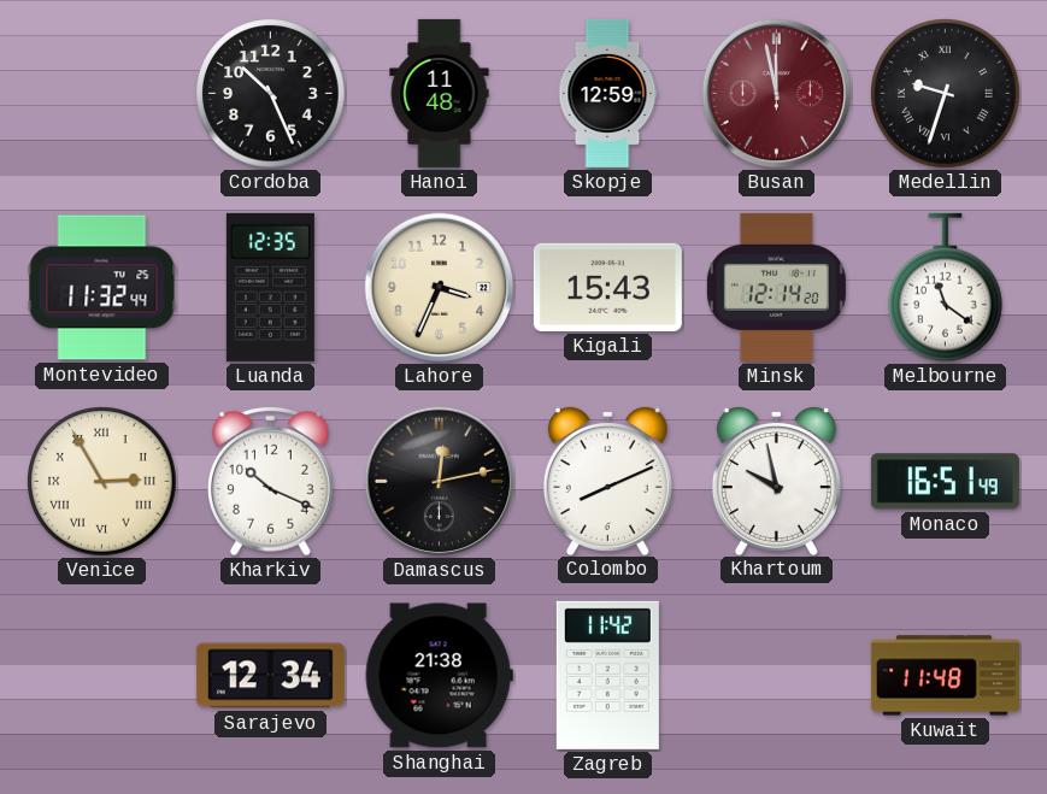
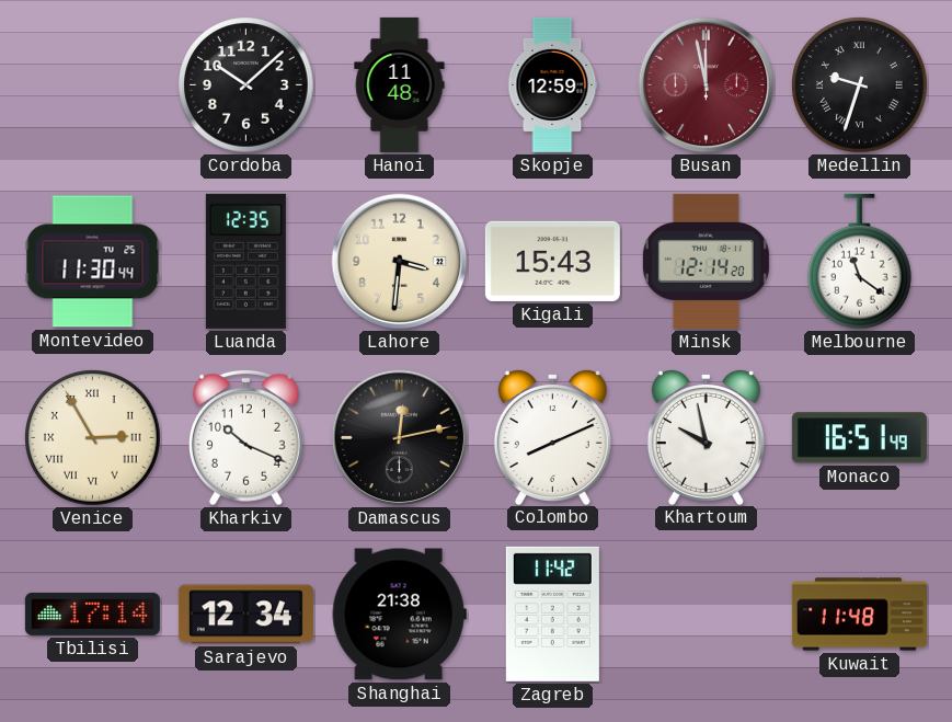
Cordoba: 10:26 -> 10:08
Montevideo: 11:32 -> 11:30
Lahore: 3:34 -> 3:31
Tbilisi: none -> 17:14
